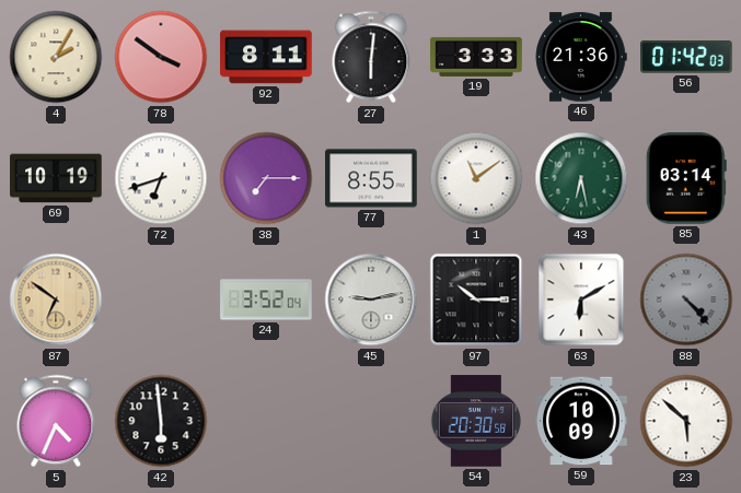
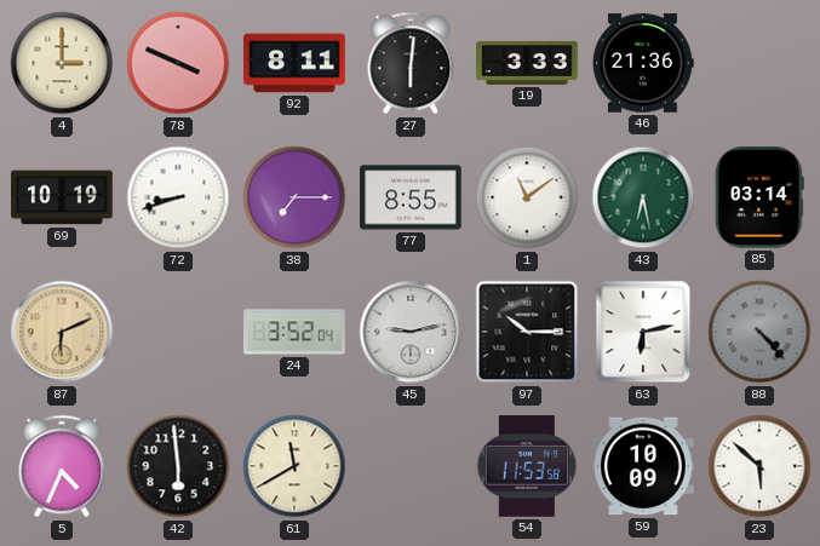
4: 2:05 -> 3:00
78: 3:51 -> 3:49
56: 01:42 -> none
72: 6:42 -> 8:42
87: 6:51 -> 6:11
63: 6:10 -> 6:13
61: none -> 11:40
54: 20:30 -> 11:53
